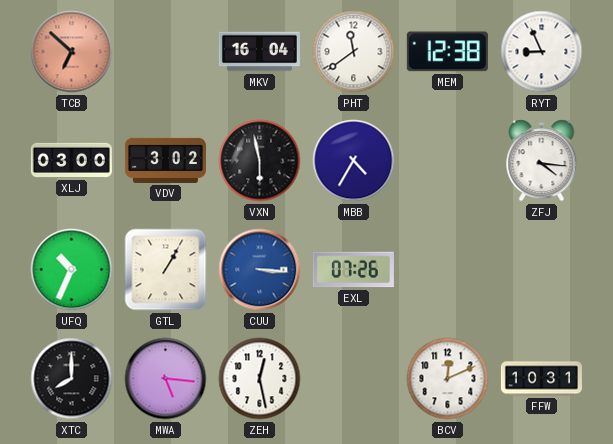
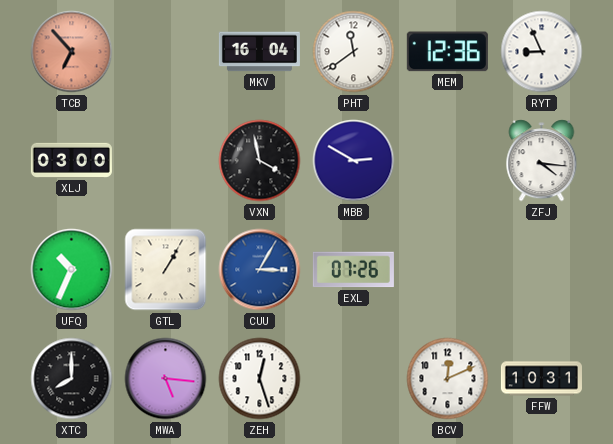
TCB: 6:52 -> 6:53
MEM: 12:38 -> 12:36
VDV: 3:02 -> none
VXN: 5:58 -> 3:58
MBB: 4:35 -> 2:50
CUU: 3:16 -> 3:05
ZEH: 12:28 -> 12:27
